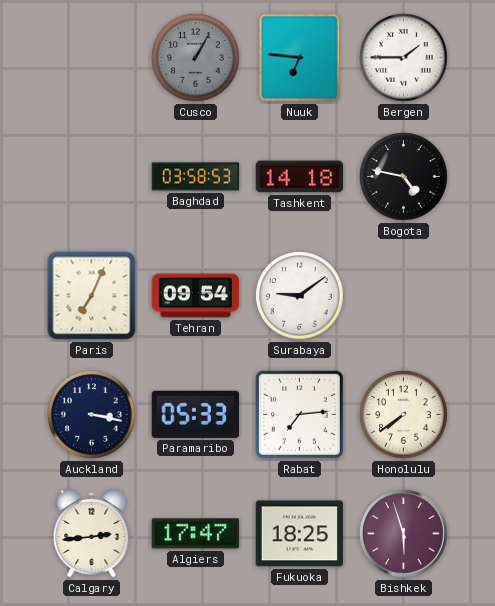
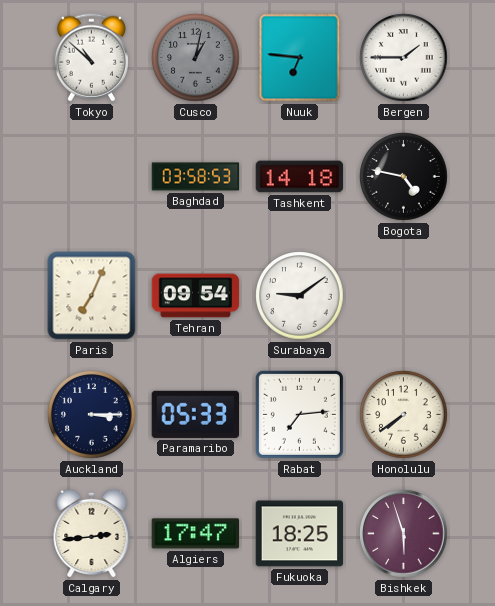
Tokyo: none -> 10:52
Cusco: 1:05 -> 1:02
Auckland: 3:17 -> 3:15
